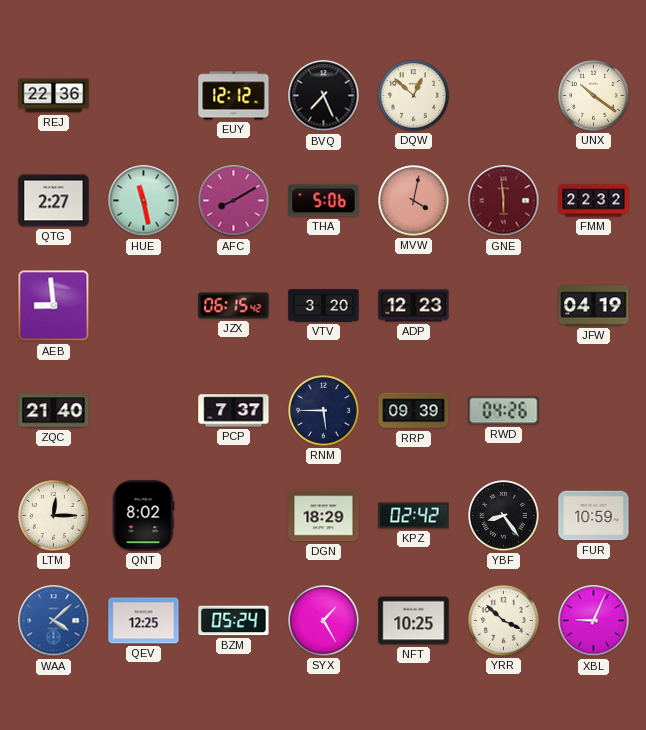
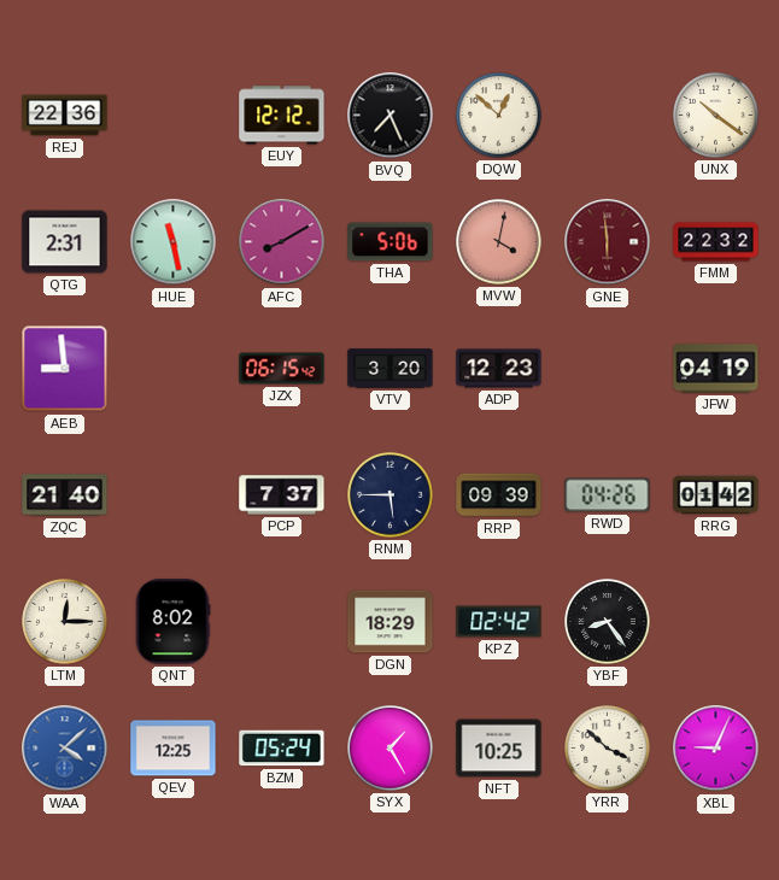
QTG: 2:27 -> 2:31
RRG: none -> 01:42
FUR: 10:59 -> none
